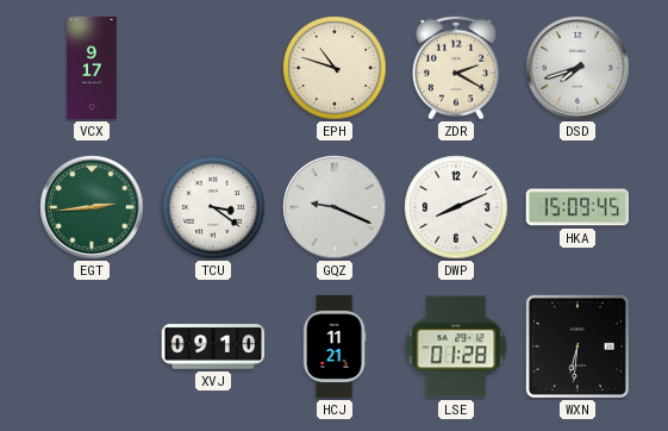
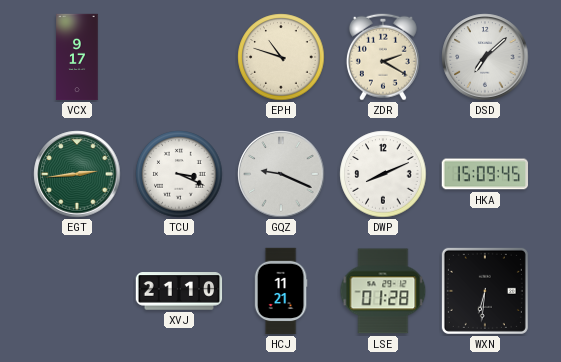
DSD: 7:42 -> 7:08
TCU: 3:21 -> 3:19
XVJ: 09:10 -> 21:10
